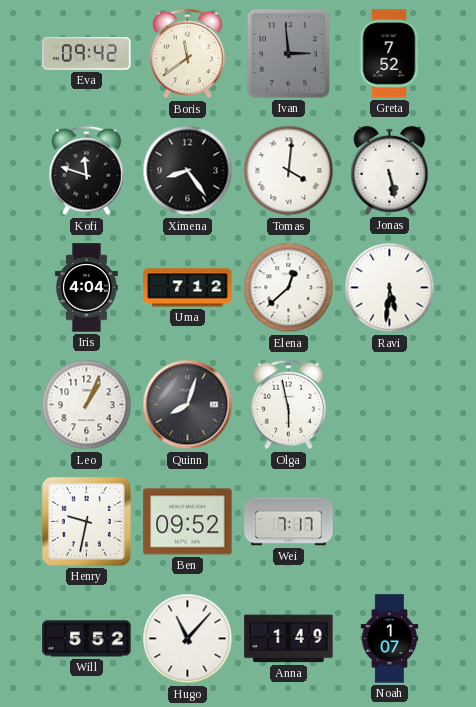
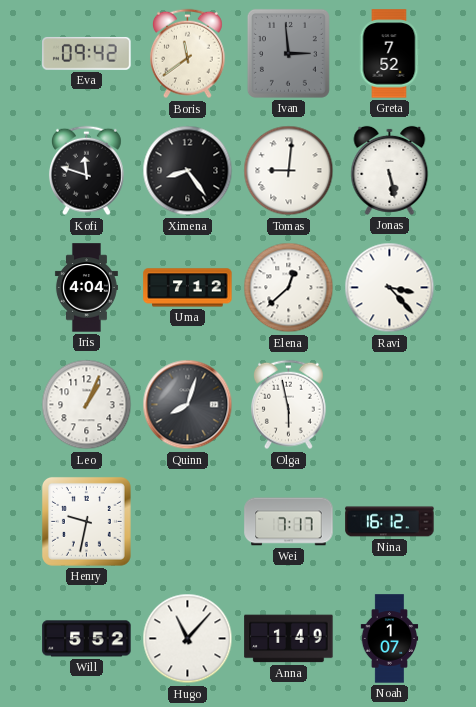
Tomas: 4:01 -> 9:01
Ravi: 5:31 -> 3:23
Ben: 09:52 -> none
Nina: none -> 16:12
